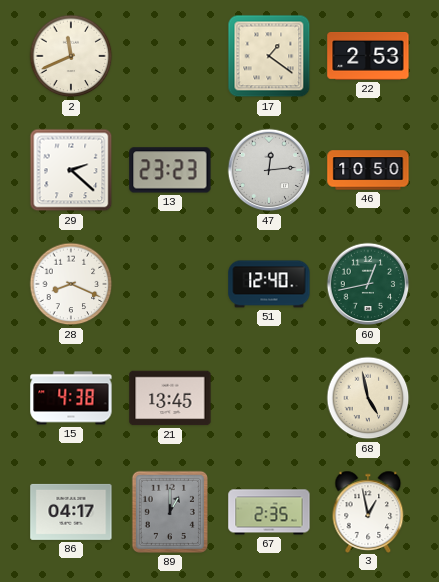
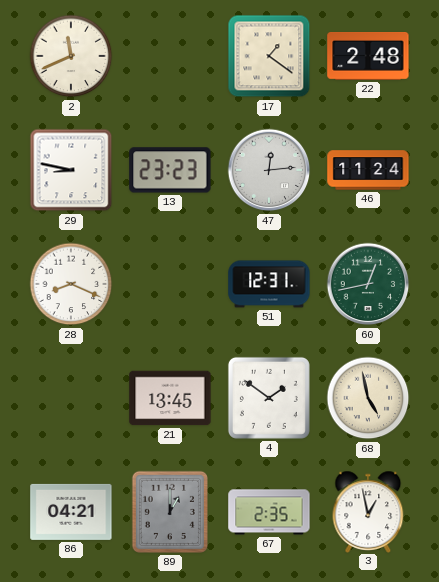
22: 2:53 -> 2:48
29: 2:22 -> 8:47
46: 10:50 -> 11:24
51: 12:40 -> 12:31
15: 4:38 -> none
4: none -> 1:51
86: 04:17 -> 04:21
